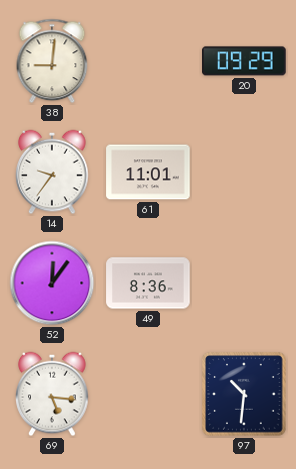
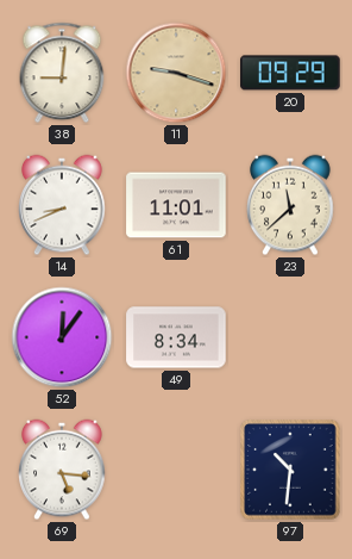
11: none -> 9:18
14: 9:36 -> 8:41
23: none -> 11:38
49: 8:36 -> 8:34
